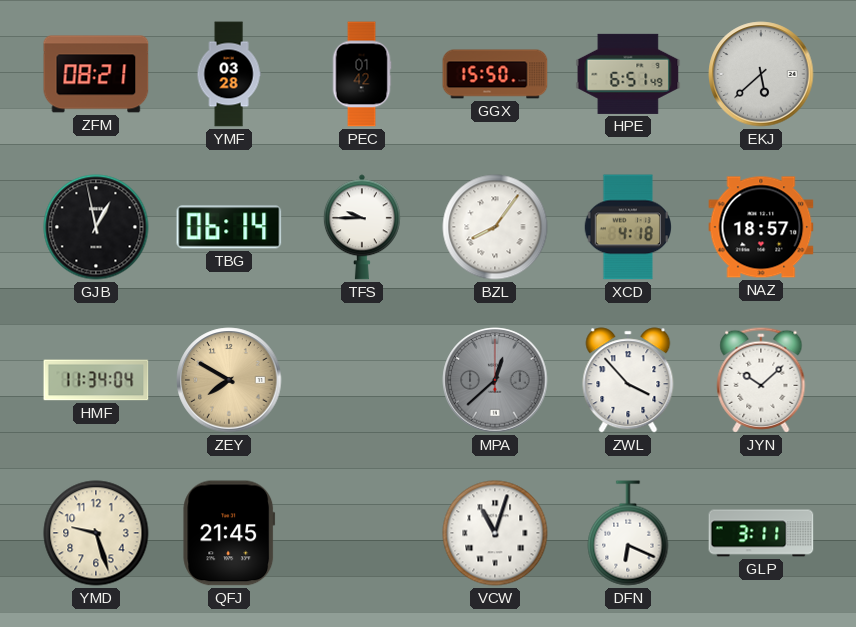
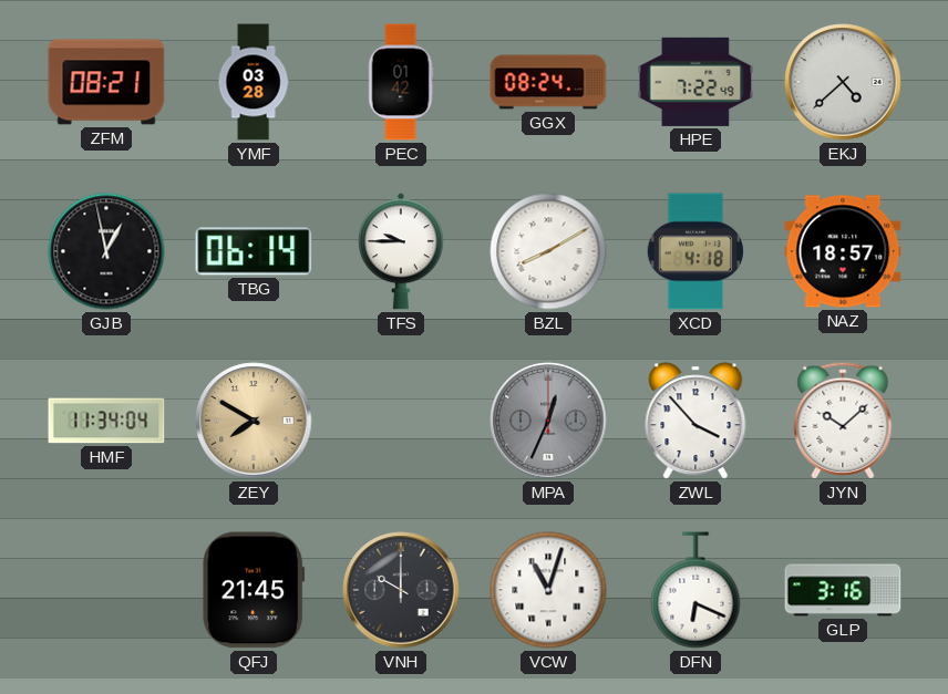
GGX: 15:50 -> 08:24
HPE: 6:51 -> 7:22
EKJ: 5:38 -> 4:38
BZL: 8:06 -> 8:10
MPA: 12:38 -> 12:34
YMD: 9:27 -> none
VNH: none -> 10:00
GLP: 3:11 -> 3:16
